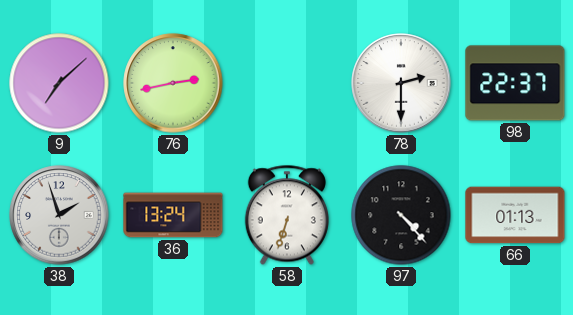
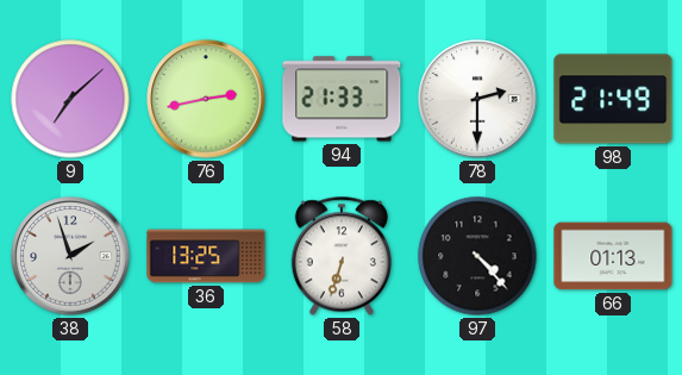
94: none -> 21:33
98: 22:37 -> 21:49
36: 13:24 -> 13:25
